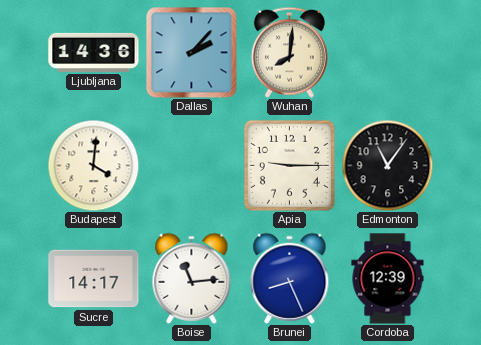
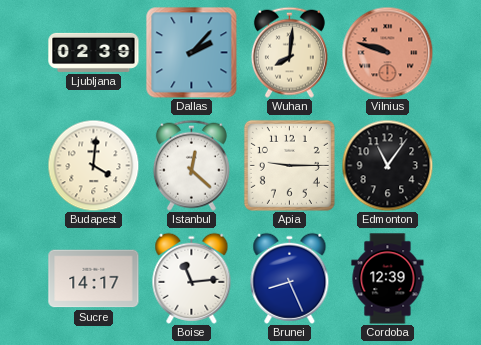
Ljubljana: 14:36 -> 02:39
Vilnius: none -> 9:48
Istanbul: none -> 12:22
